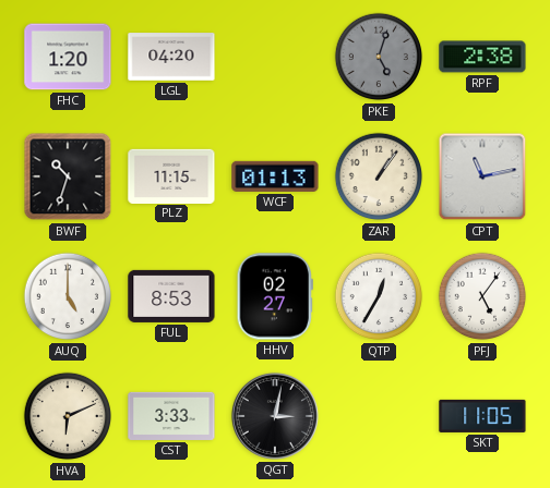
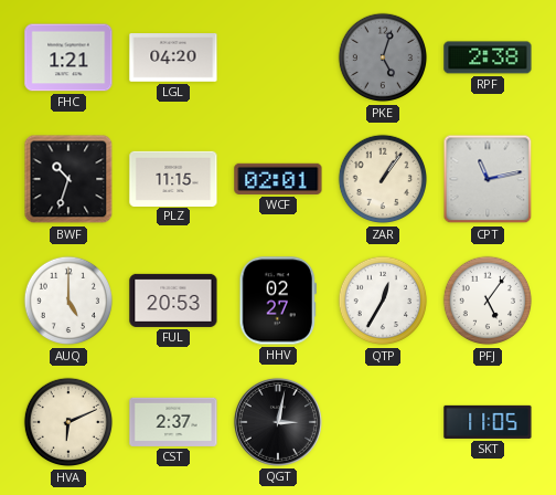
FHC: 1:20 -> 1:21
WCF: 01:13 -> 02:01
FUL: 8:53 -> 20:53
CST: 3:33 -> 2:37
